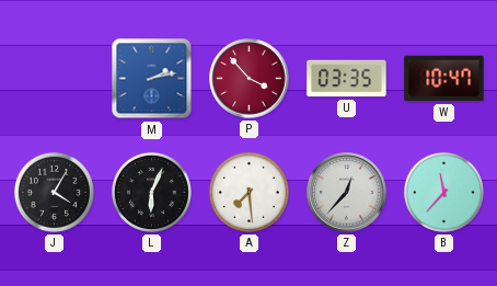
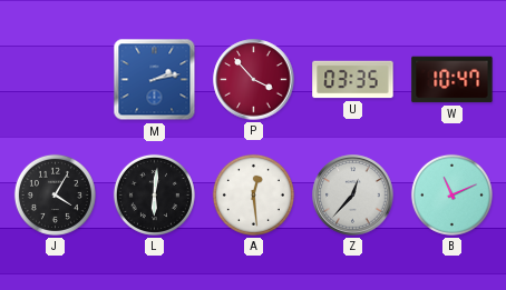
L: 6:04 -> 6:01
A: 7:29 -> 12:29
B: 11:37 -> 11:11
